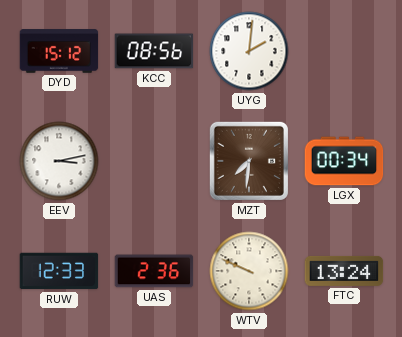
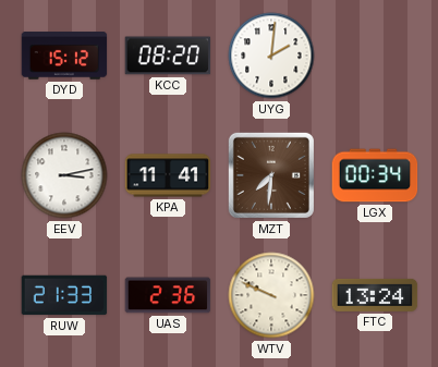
KCC: 08:56 -> 08:20
KPA: none -> 11:41
RUW: 12:33 -> 21:33
